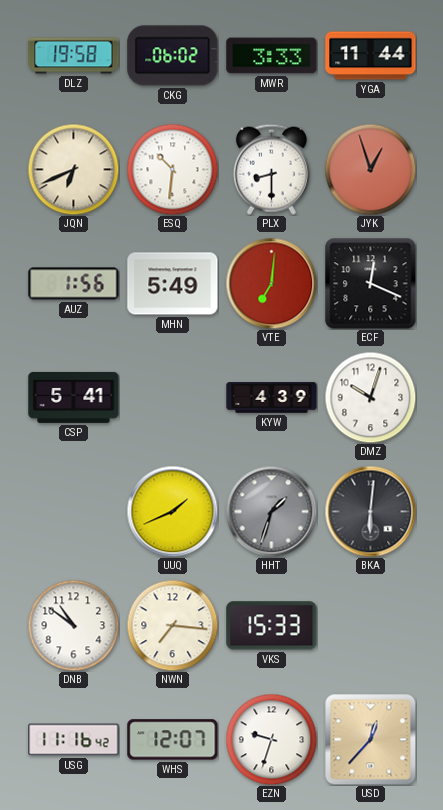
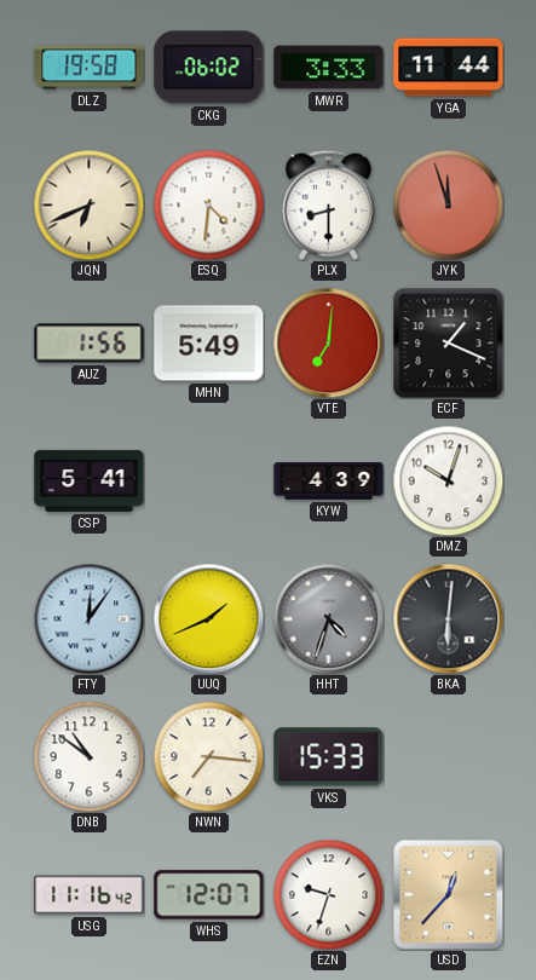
ESQ: 10:31 -> 4:31
JYK: 12:57 -> 11:57
ECF: 12:19 -> 1:19
FTY: none -> 12:06
HHT: 1:33 -> 4:33
